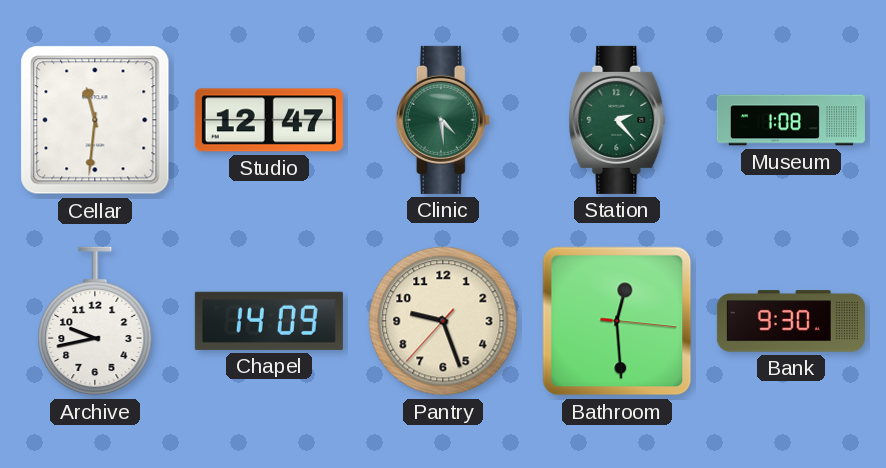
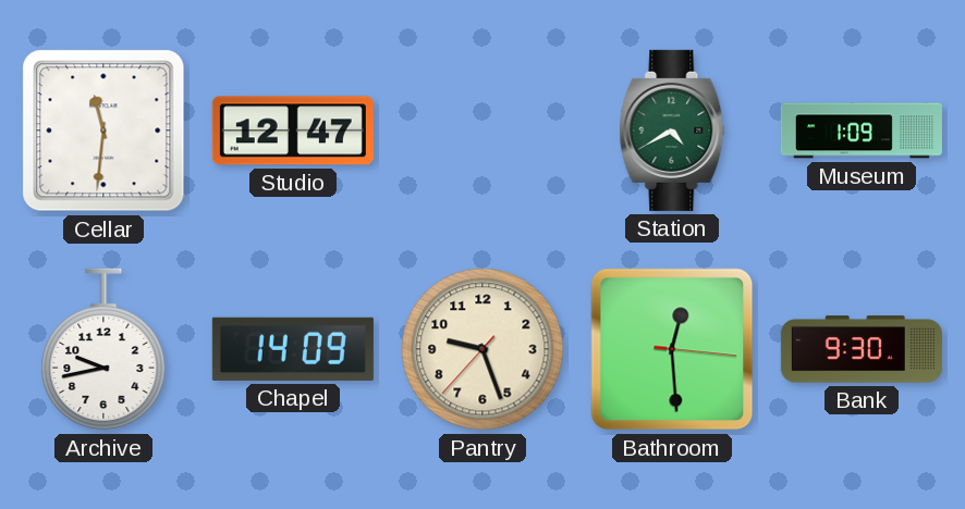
Clinic: 4:29 -> none
Station: 2:23 -> 4:40
Museum: 1:08 -> 1:09
